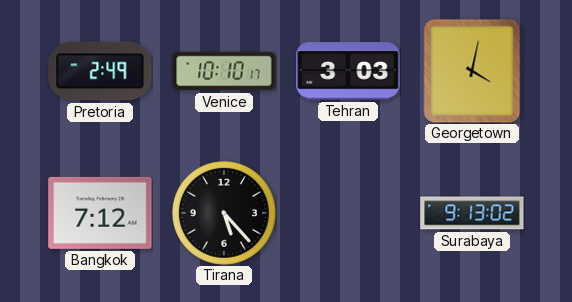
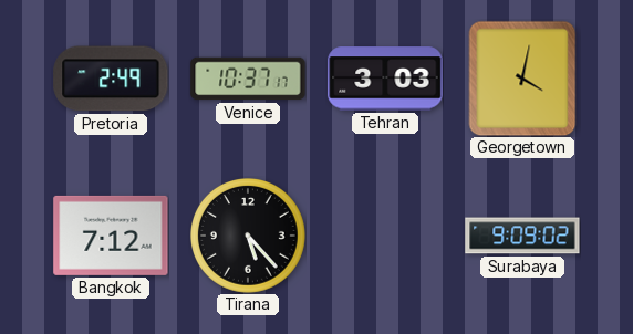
Venice: 10:10 -> 10:37
Surabaya: 9:13 -> 9:09
